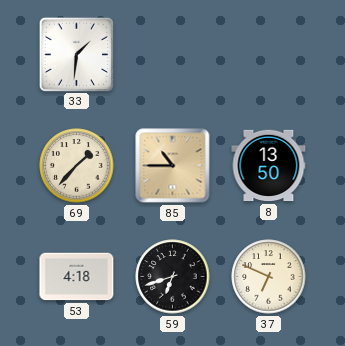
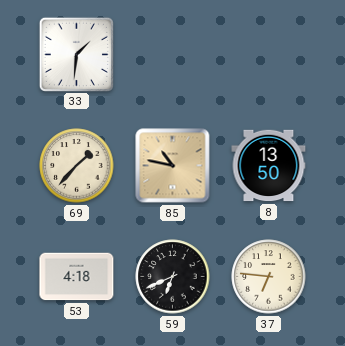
85: 10:45 -> 10:47
59: 6:42 -> 6:41
37: 6:49 -> 6:46
